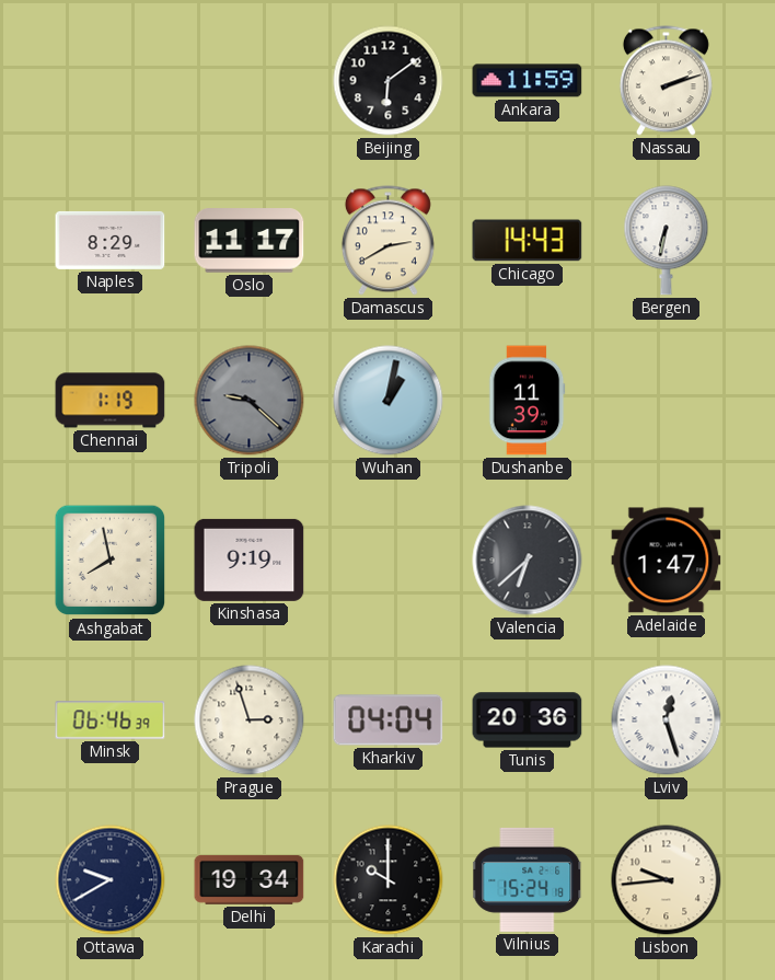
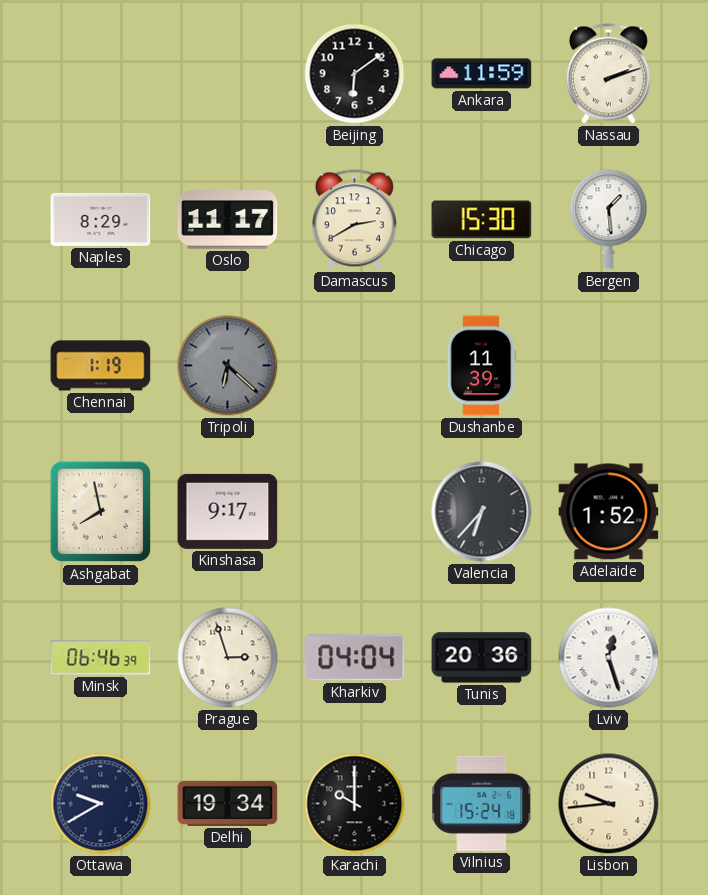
Chicago: 14:43 -> 15:30
Bergen: 6:32 -> 1:29
Tripoli: 9:22 -> 6:22
Wuhan: 1:02 -> none
Kinshasa: 9:19 -> 9:17
Valencia: 6:38 -> 6:37
Adelaide: 1:47 -> 1:52
